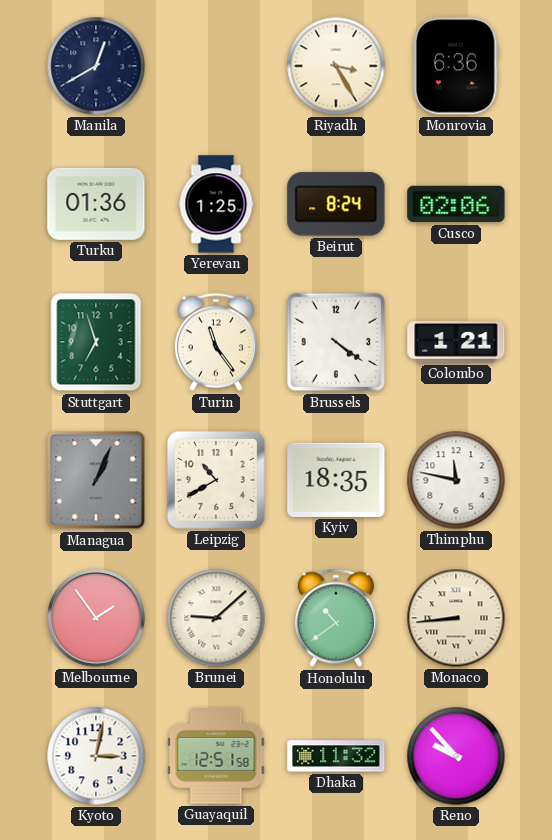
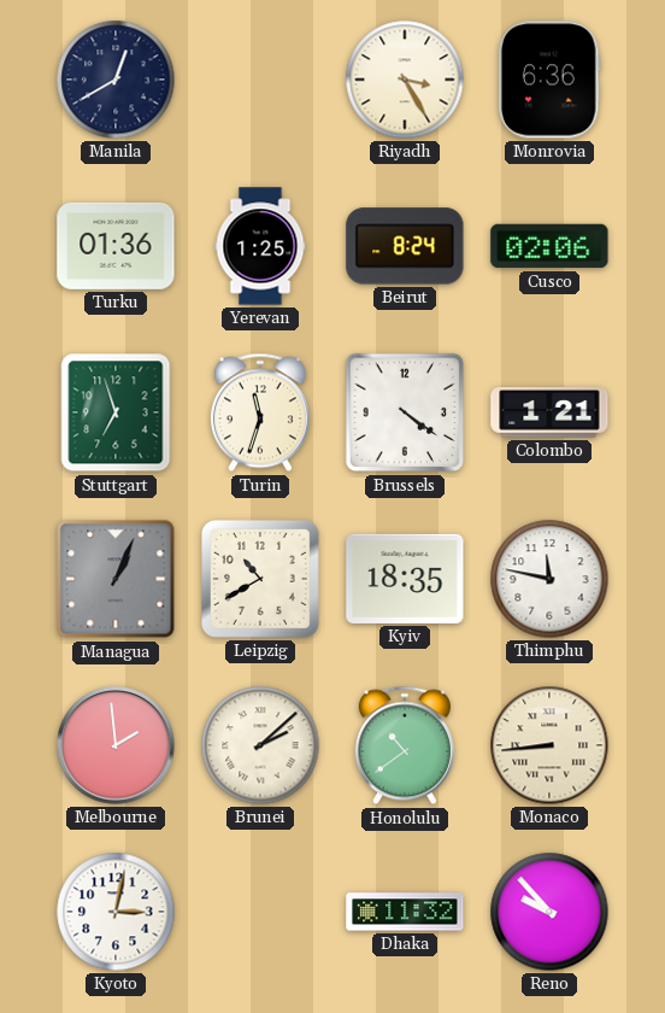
Turin: 11:24 -> 11:33
Melbourne: 1:54 -> 1:59
Brunei: 9:08 -> 2:08
Guayaquil: 12:51 -> none
